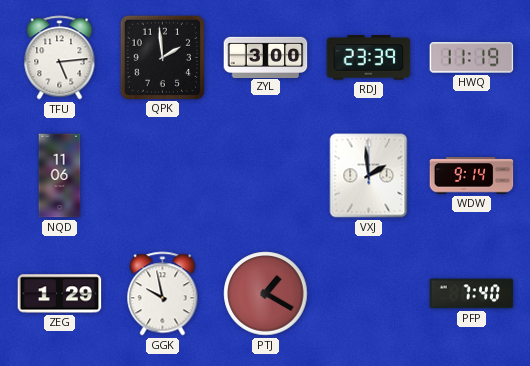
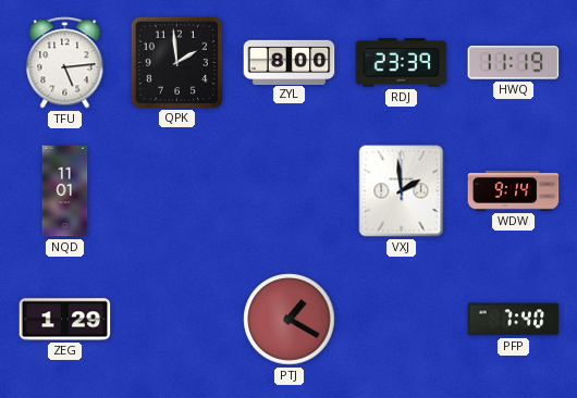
ZYL: 3:00 -> 8:00
NQD: 11:06 -> 11:01
GGK: 9:58 -> none
